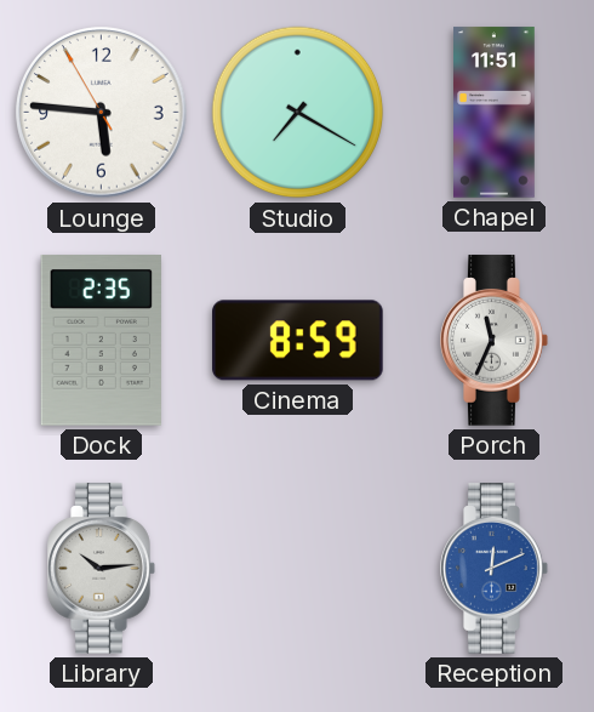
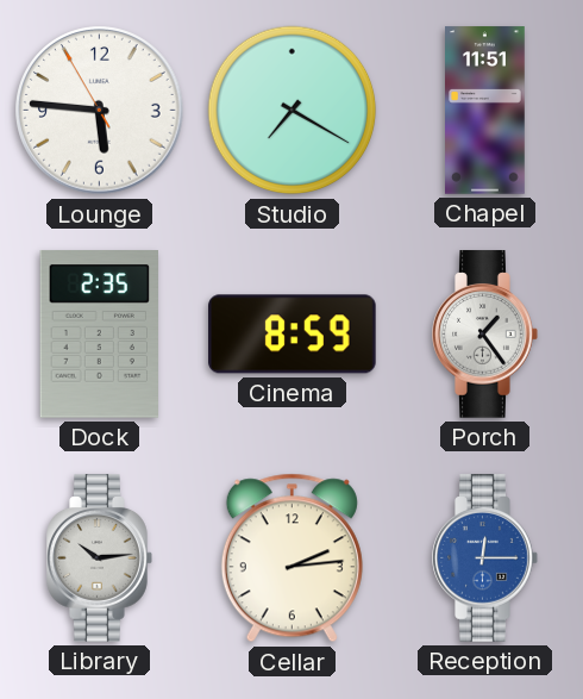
Porch: 11:34 -> 1:24
Cellar: none -> 2:14
Reception: 12:11 -> 12:15
